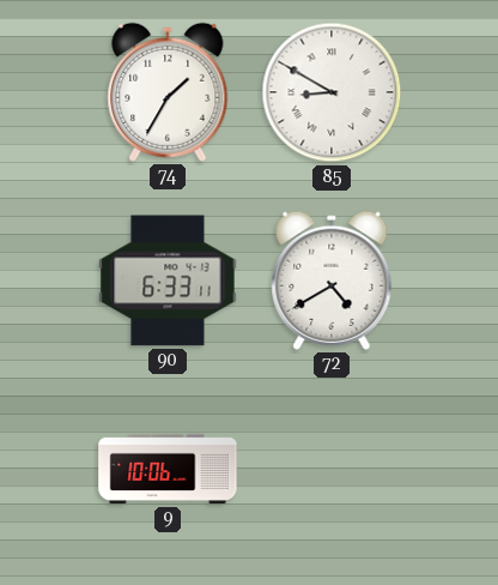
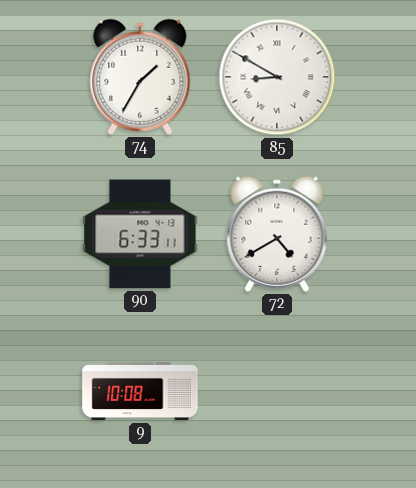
9: 10:06 -> 10:08
